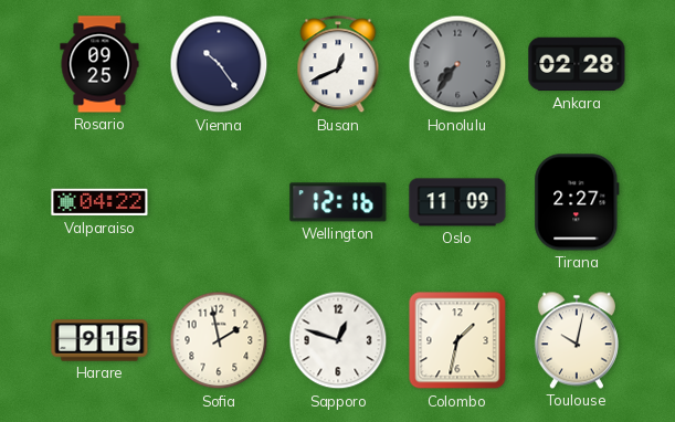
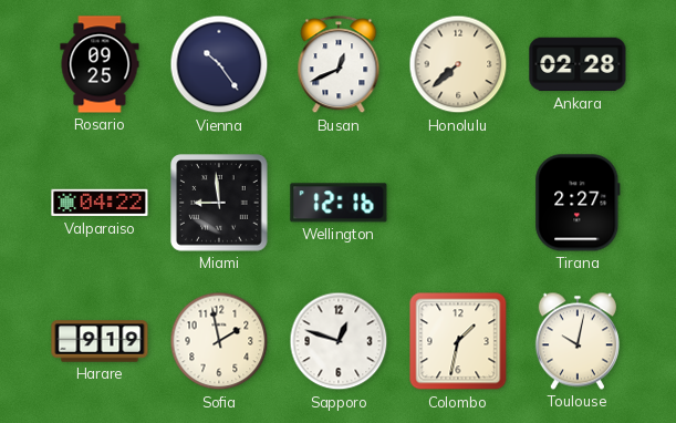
Honolulu: 7:36 -> 7:38
Honolulu dial: grey -> cream
Miami: none -> 8:59
Oslo: 11:09 -> none
Harare: 9:15 -> 9:19
